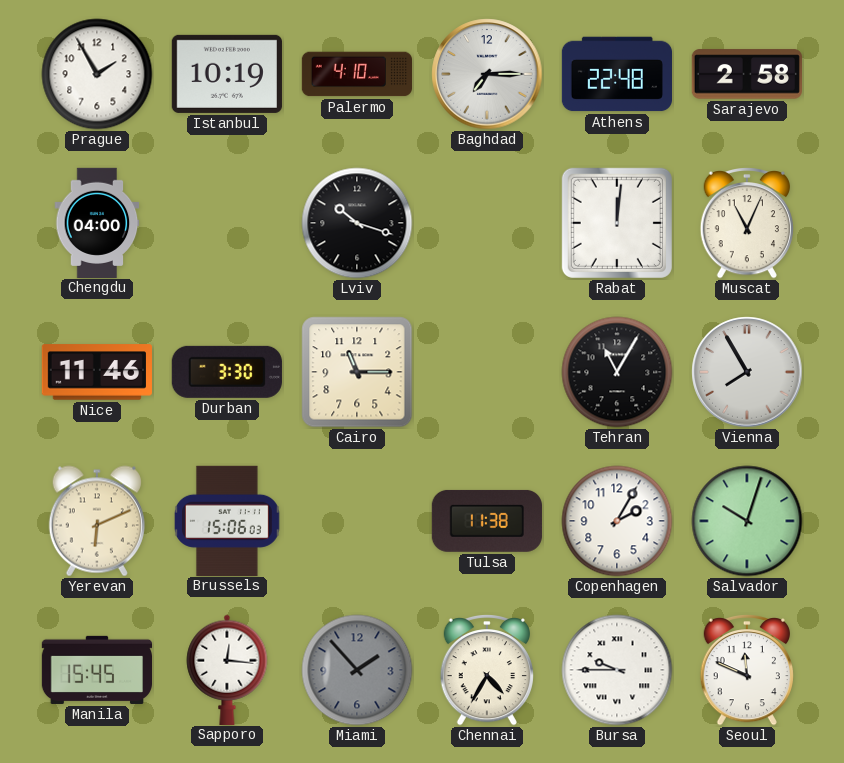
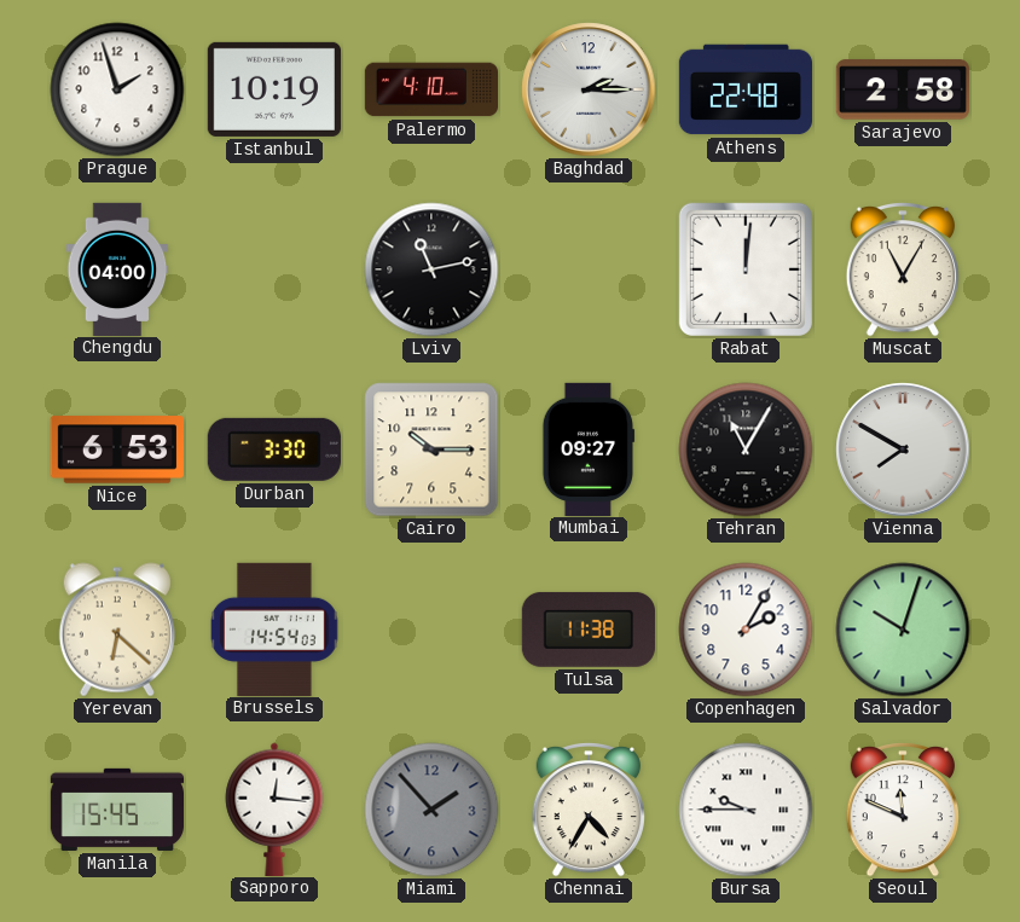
Prague: 1:55 -> 1:57
Baghdad: 7:15 -> 2:15
Lviv: 10:18 -> 11:13
Muscat: 11:04 -> 11:05
Nice: 11:46 -> 6:53
Cairo: 11:15 -> 10:15
Mumbai: none -> 09:27
Vienna: 7:55 -> 7:50
Yerevan: 6:11 -> 6:22
Brussels: 15:06 -> 14:54
